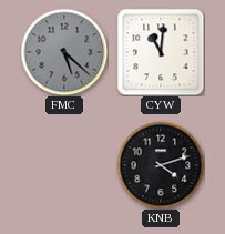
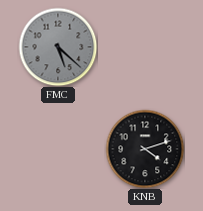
CYW: 11:01 -> none
